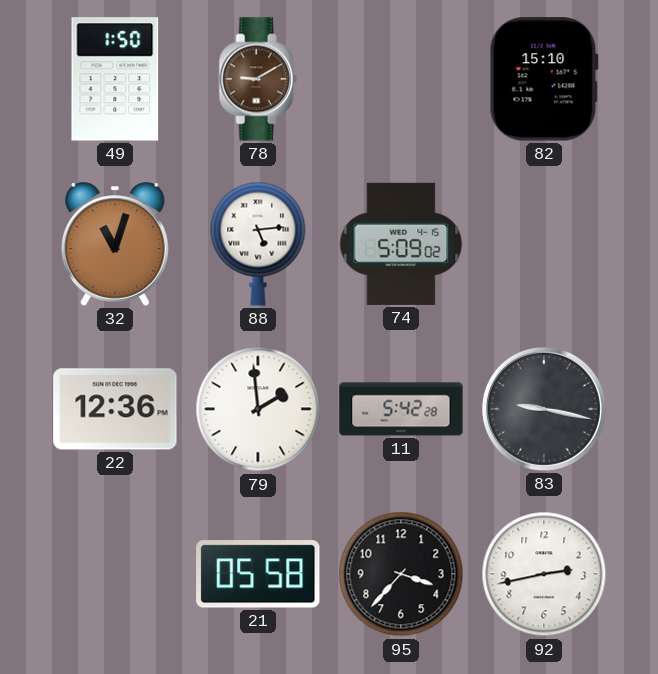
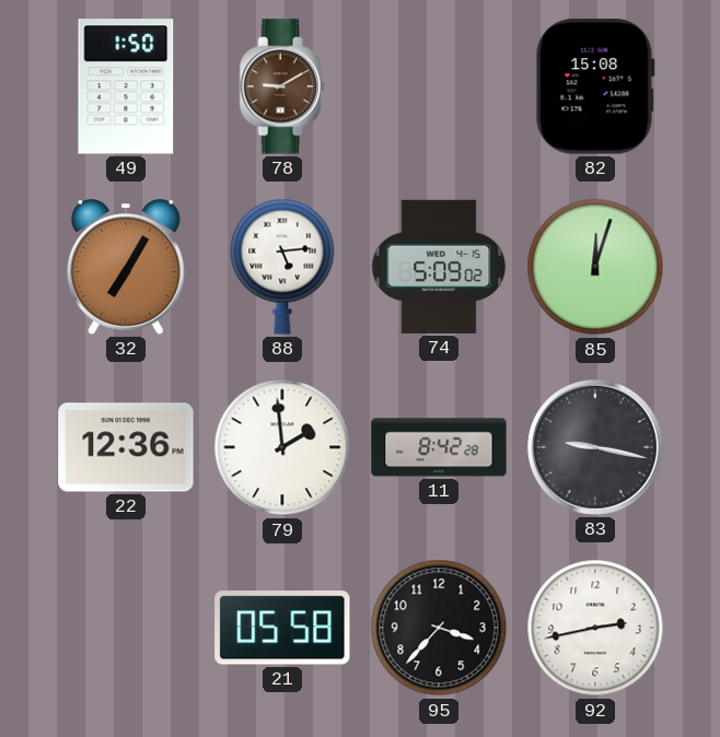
82: 15:10 -> 15:08
32: 11:03 -> 7:05
85: none -> 12:03
11: 5:42 -> 8:42
